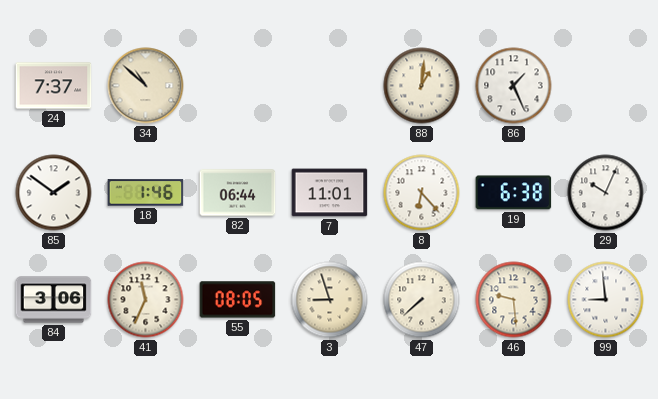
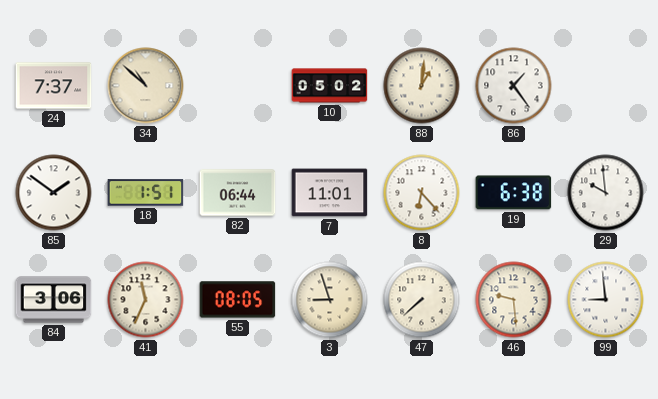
10: none -> 05:02
86: 1:26 -> 1:24
18: 1:46 -> 1:51
29: 10:04 -> 9:59
